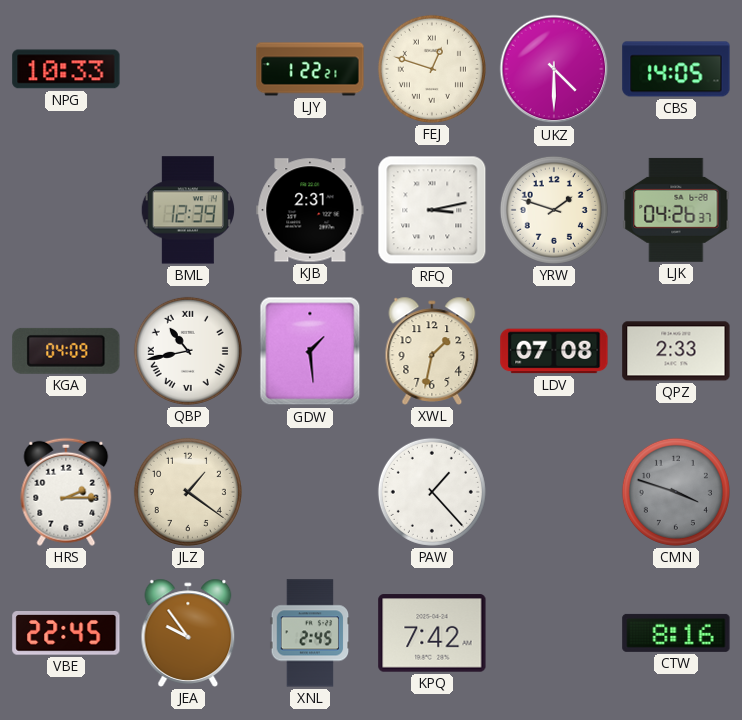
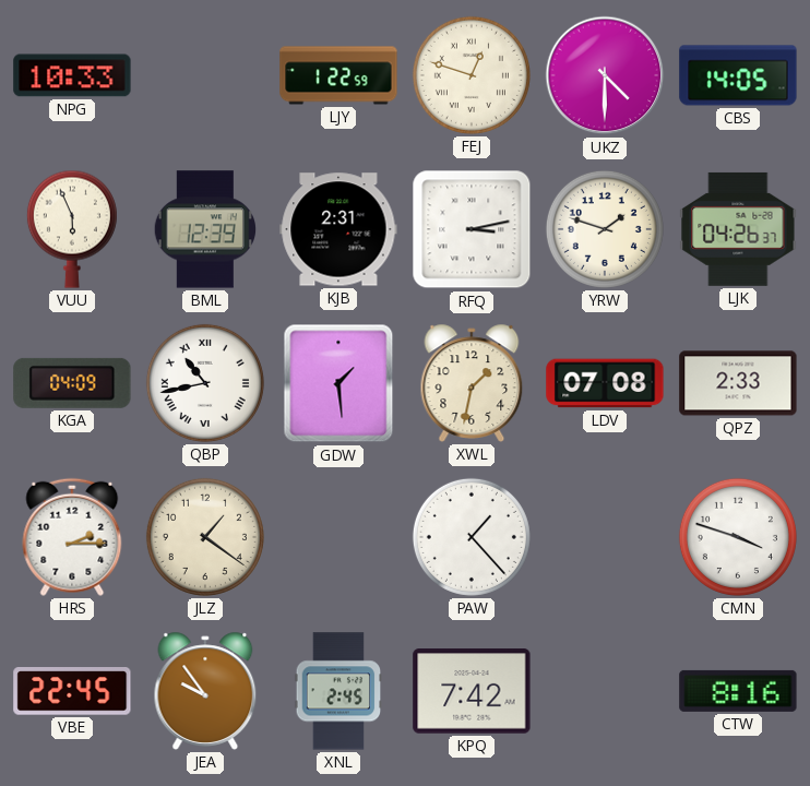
LJY: 1:22:21 -> 1:22:59
VUU: none -> 5:56
CMN dial: grey -> white
